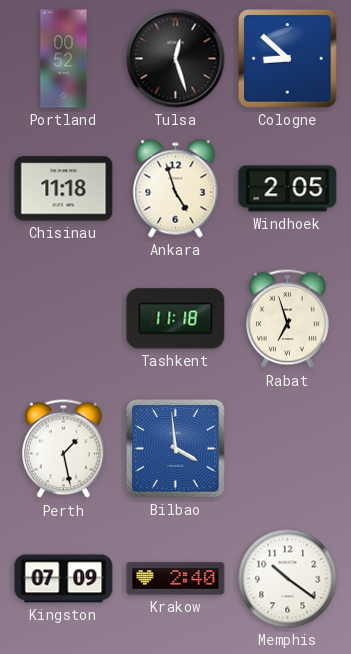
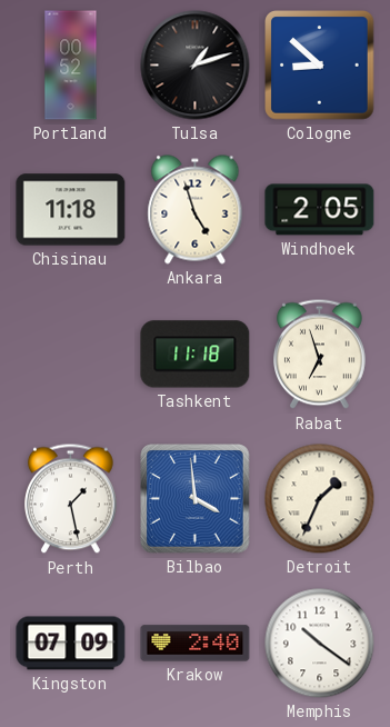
Tulsa: 12:27 -> 1:12
Detroit: none -> 1:34
